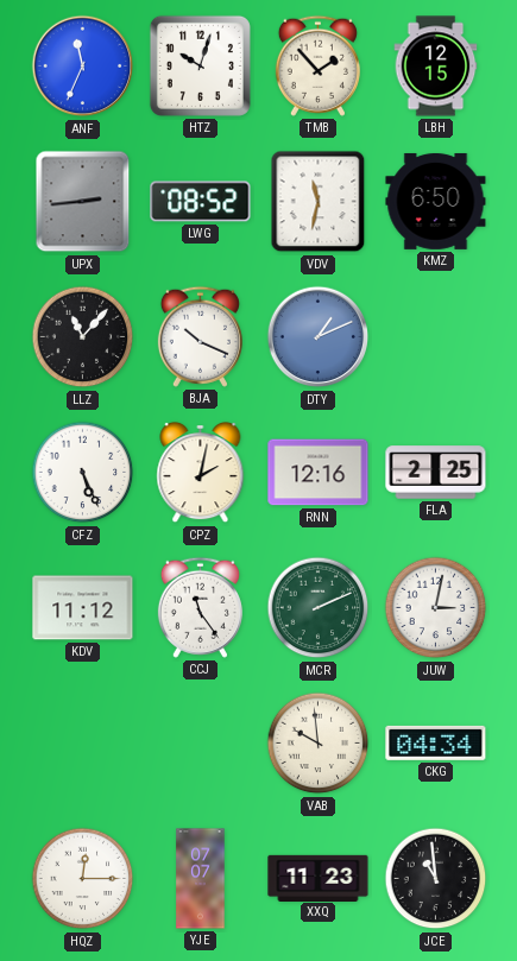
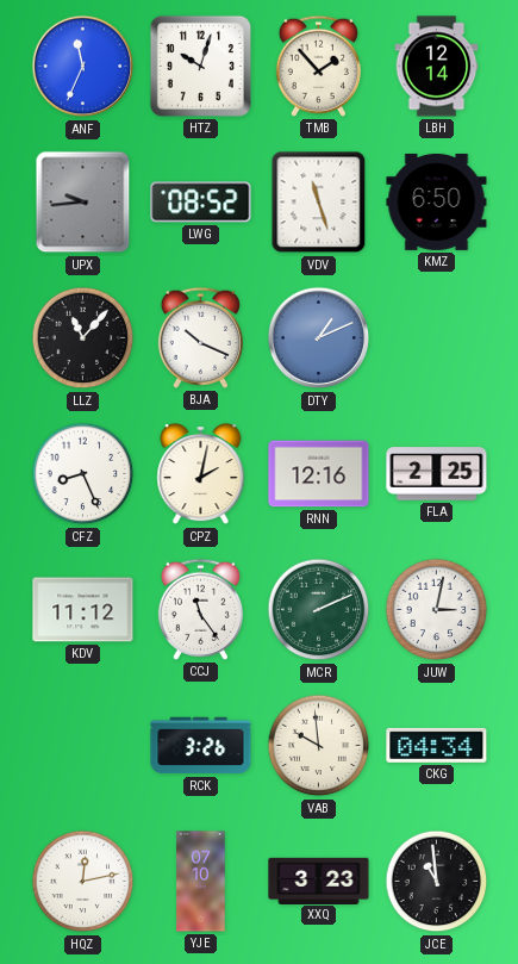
LBH: 12:15 -> 12:14
UPX: 2:44 -> 9:44
VDV: 11:32 -> 11:27
CFZ: 5:26 -> 8:26
RCK: none -> 3:26
HQZ: 12:15 -> 12:13
YJE: 07:07 -> 07:10
XXQ: 11:23 -> 3:23
